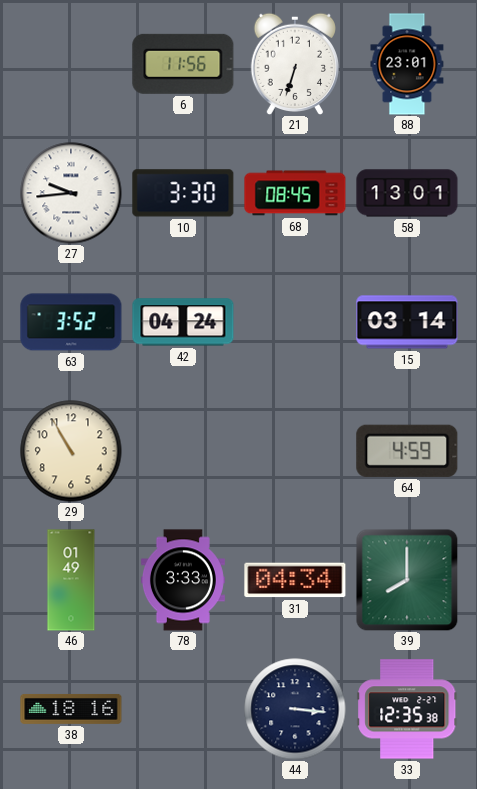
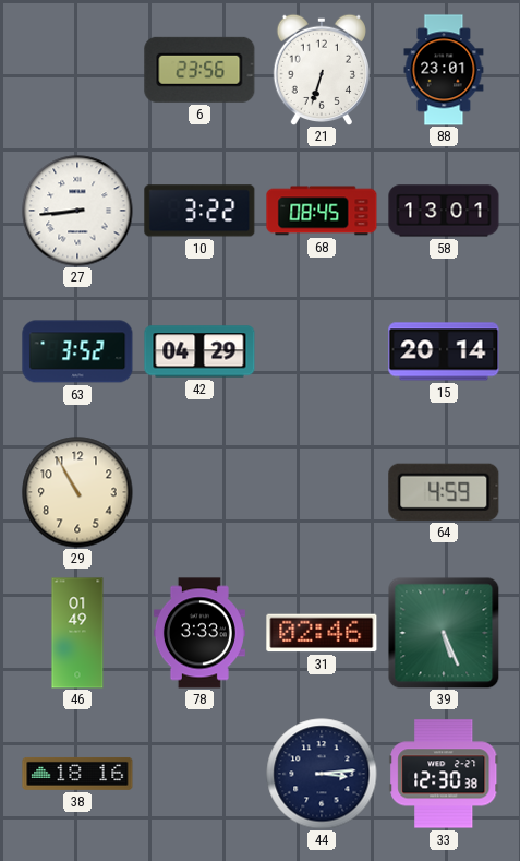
6: 11:56 -> 23:56
27: 9:44 -> 8:44
10: 3:30 -> 3:22
42: 04:24 -> 04:29
15: 03:14 -> 20:14
31: 04:34 -> 02:46
39: 8:00 -> 5:26
44: 3:16 -> 3:14
33: 12:35 -> 12:30
